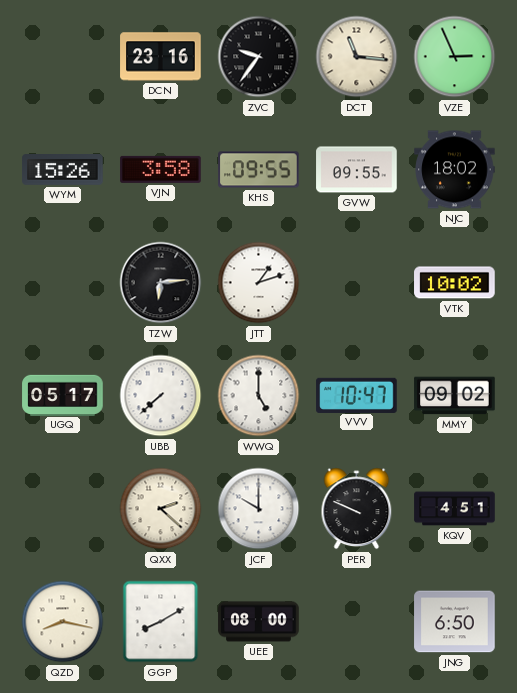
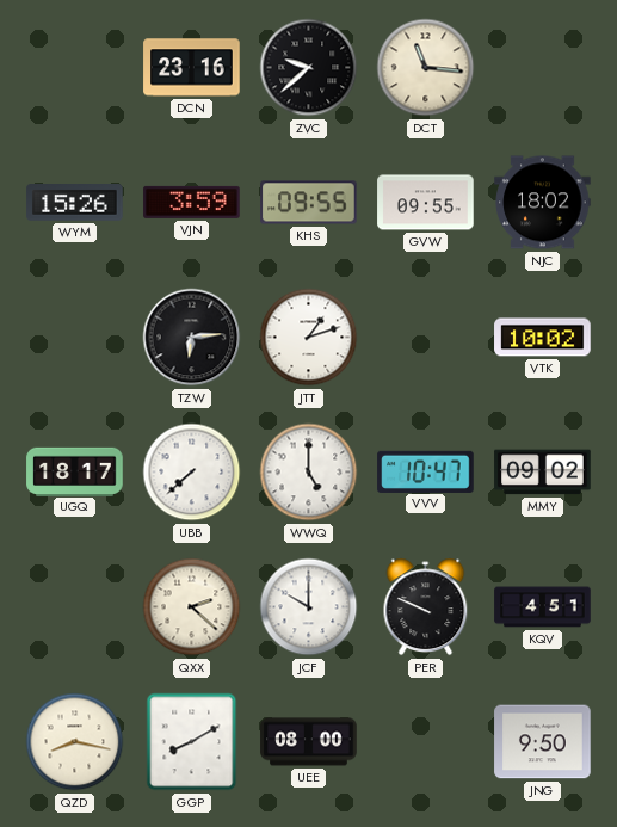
ZVC: 9:36 -> 9:38
VZE: 2:56 -> none
VJN: 3:58 -> 3:59
UGQ: 05:17 -> 18:17
JNG: 6:50 -> 9:50
